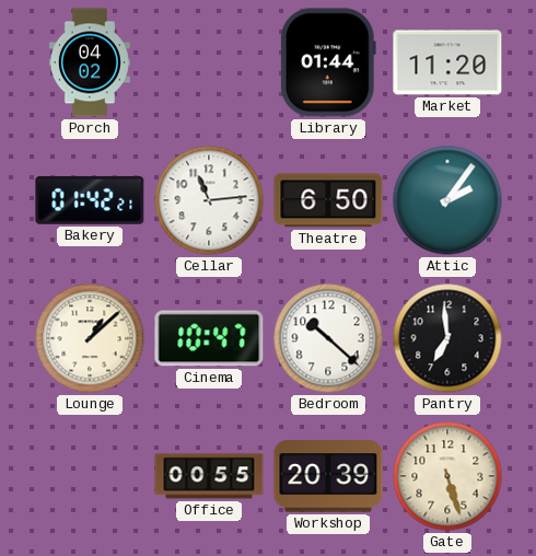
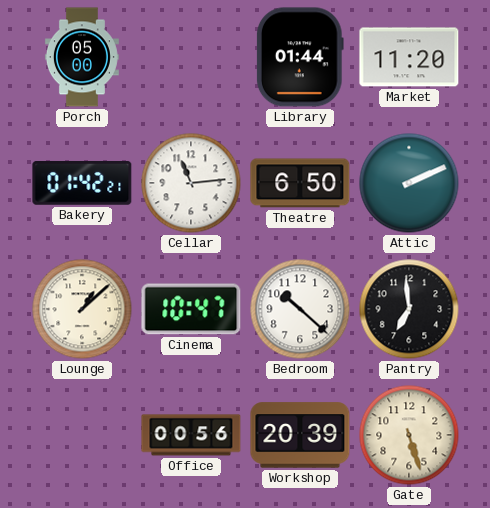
Porch: 04:02 -> 05:00
Attic: 2:06 -> 2:11
Office: 00:55 -> 00:56
